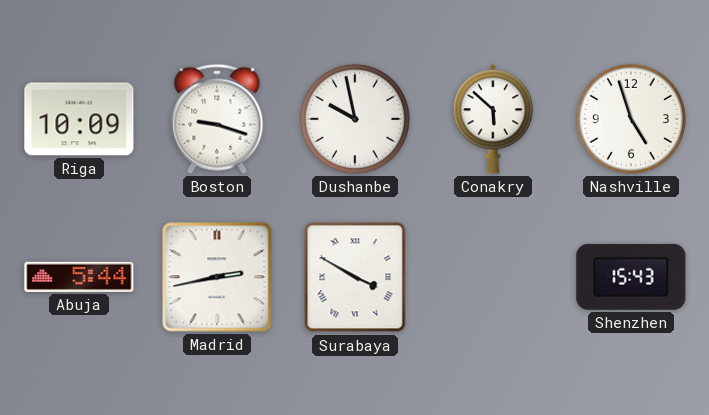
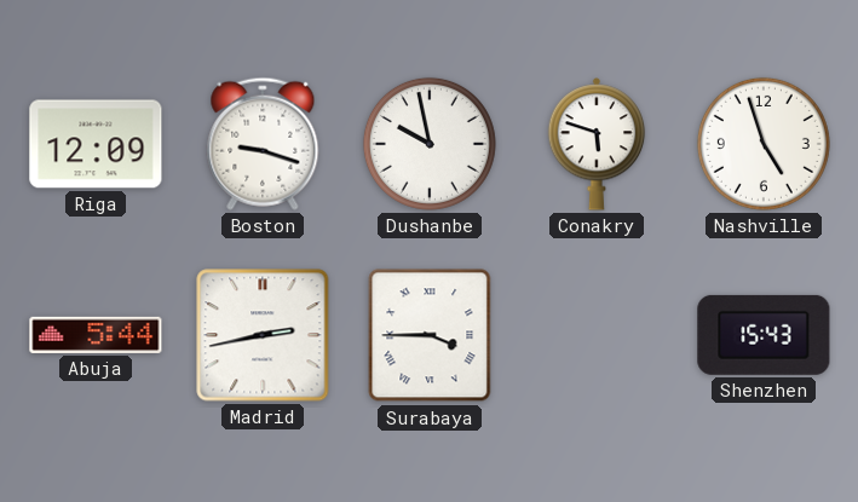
Riga: 10:09 -> 12:09
Conakry: 5:52 -> 5:48
Surabaya: 3:50 -> 3:45
